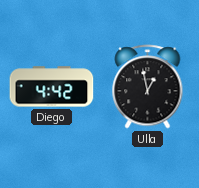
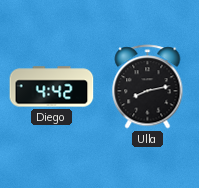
Ulla: 12:58 -> 8:13
